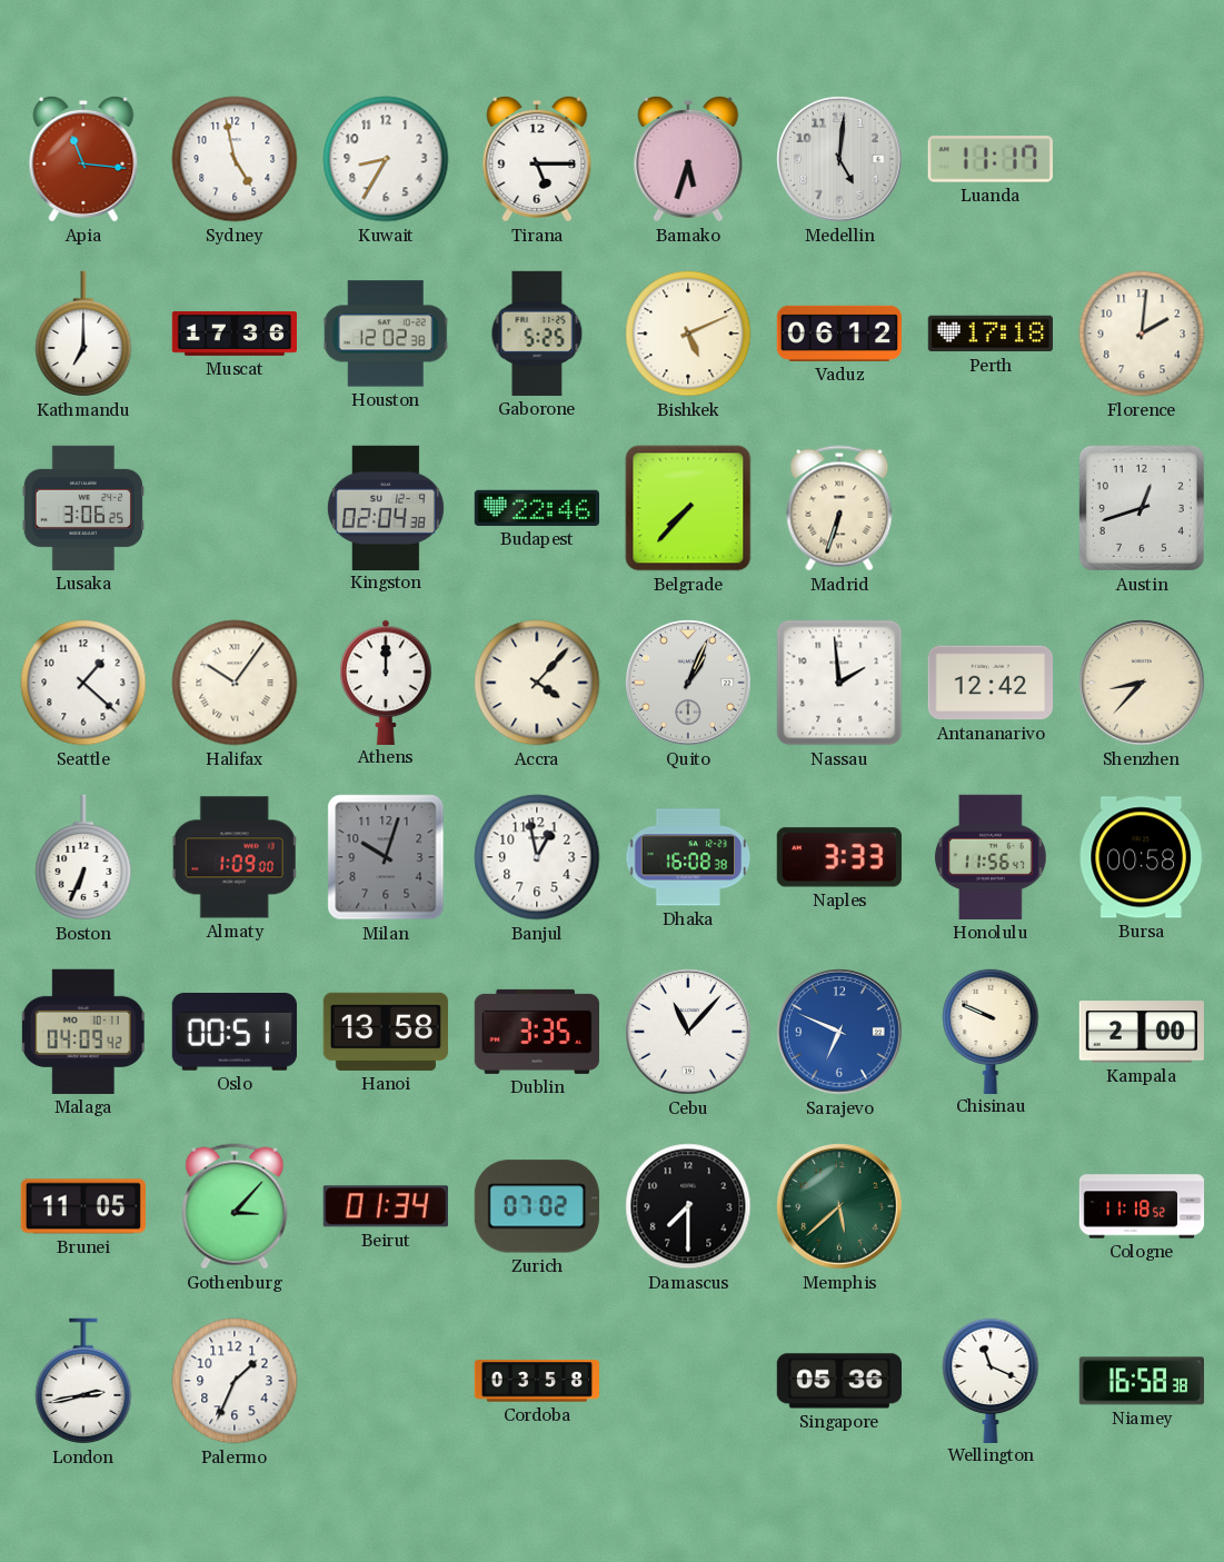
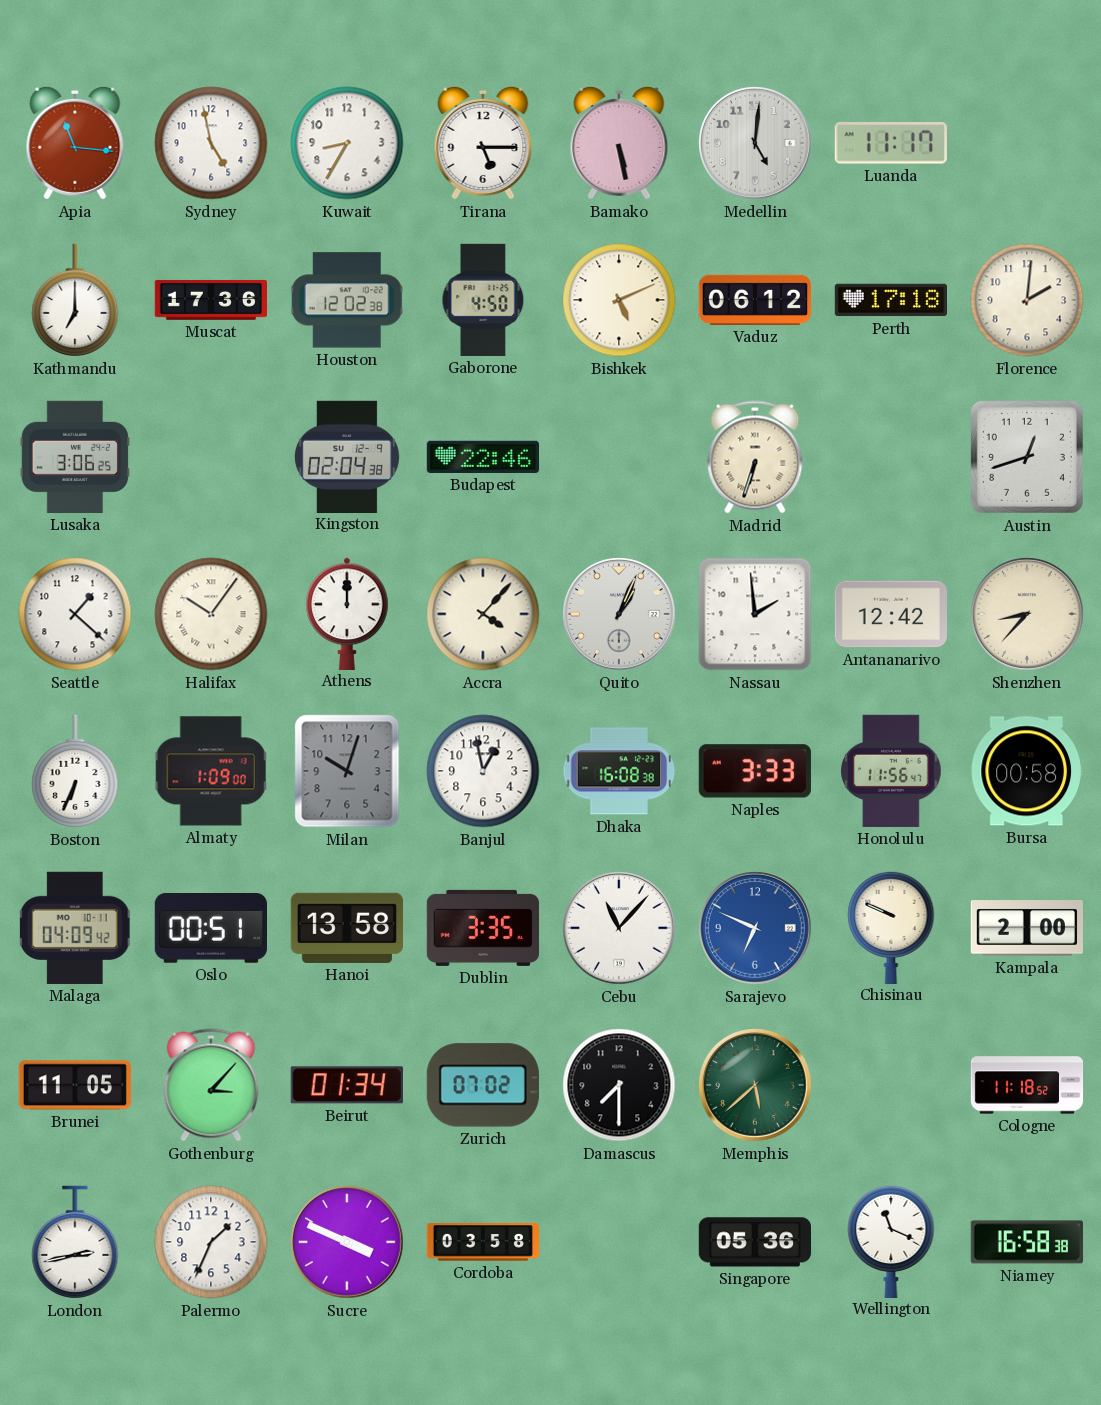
Bamako: 5:33 -> 5:28
Gaborone: 5:25 -> 4:50
Belgrade: 7:37 -> none
Sucre: none -> 3:49
